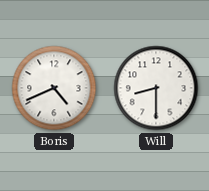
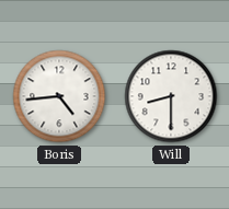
Boris: 4:41 -> 4:44
